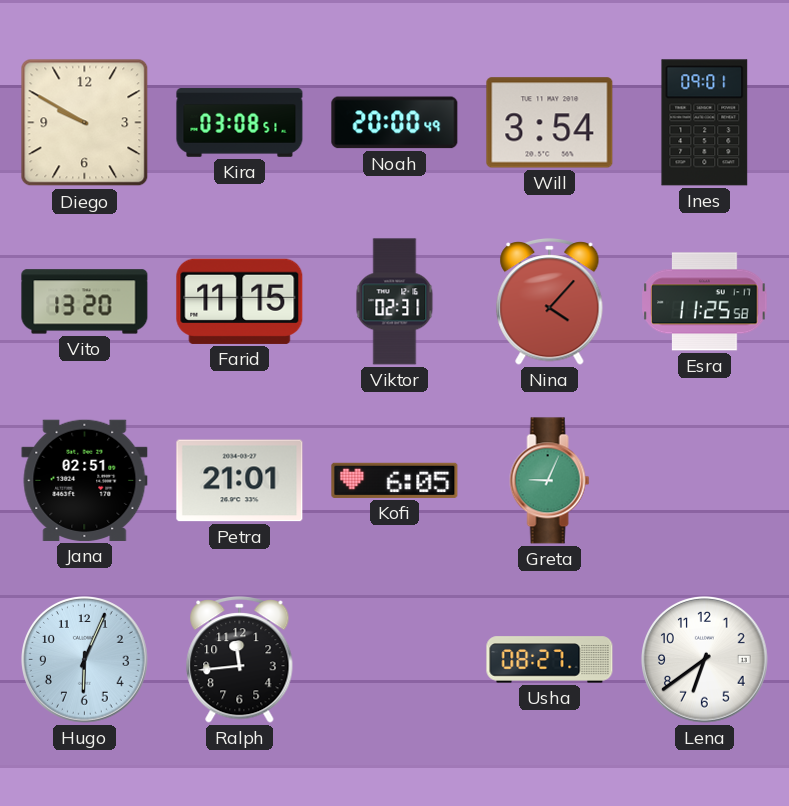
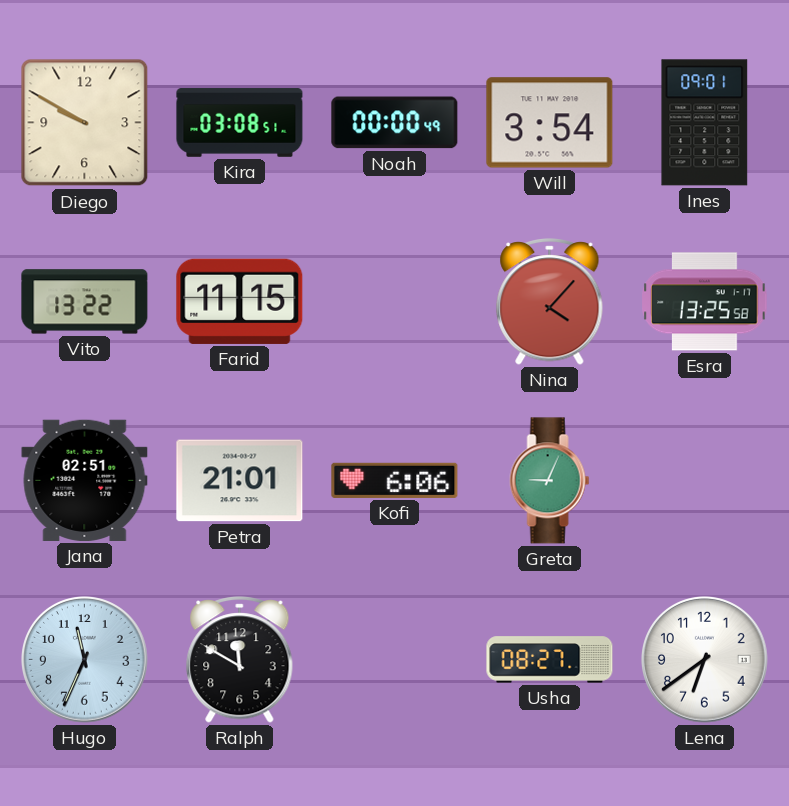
Noah: 20:00 -> 00:00
Vito: 13:20 -> 13:22
Viktor: 02:31 -> none
Esra: 11:25 -> 13:25
Kofi: 6:05 -> 6:06
Hugo: 6:04 -> 11:34
Ralph: 11:44 -> 11:50
